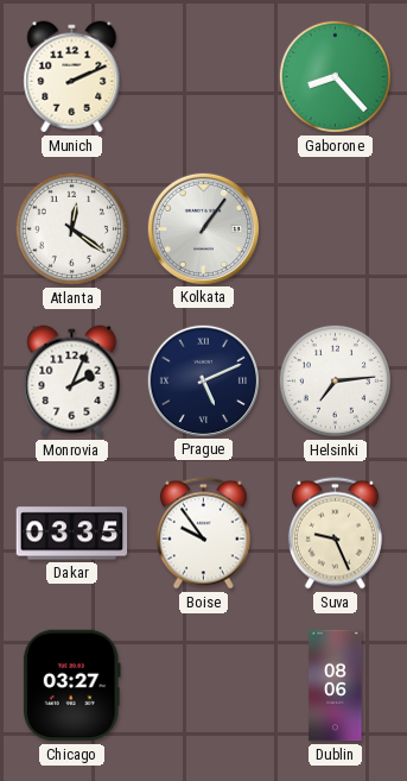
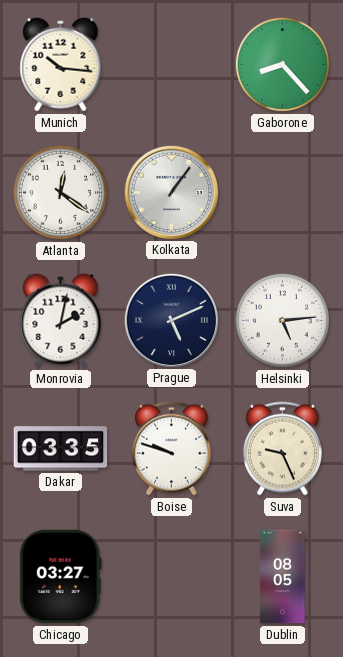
Munich: 2:11 -> 10:16
Monrovia: 2:04 -> 2:02
Helsinki: 7:14 -> 5:14
Boise: 9:54 -> 9:48
Dublin: 08:06 -> 08:05
